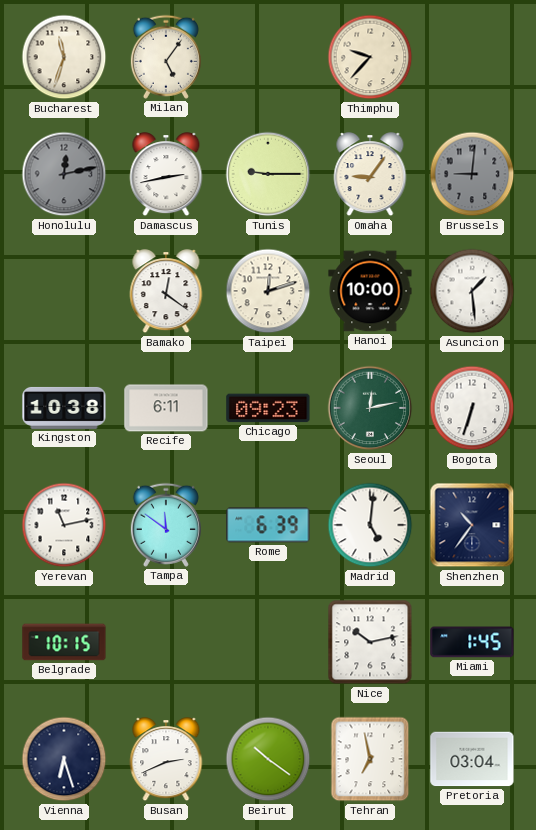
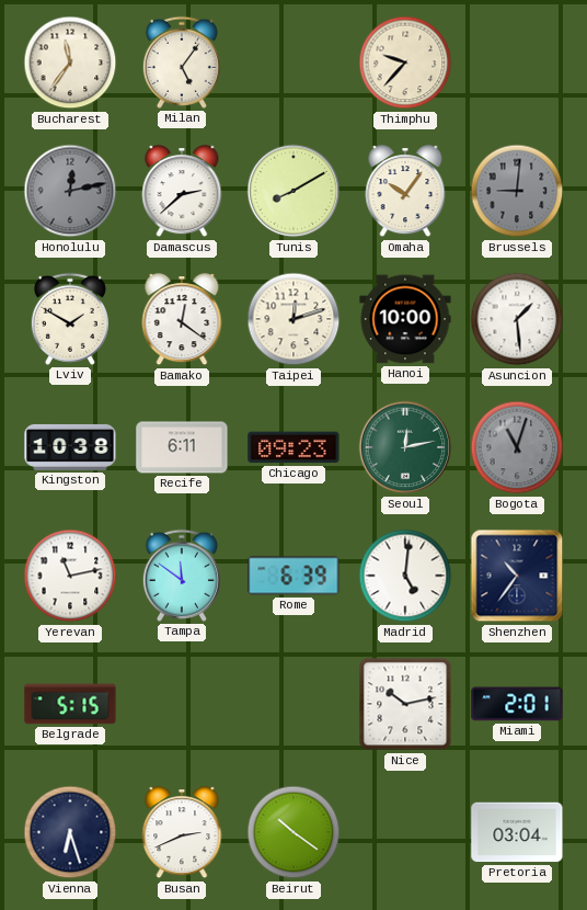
Bucharest: 11:33 -> 11:36
Damascus: 2:43 -> 2:38
Tunis: 9:15 -> 8:10
Omaha: 9:06 -> 10:06
Lviv: none -> 1:50
Bogota: 6:33 -> 11:03
Bogota dial: white -> grey
Belgrade: 10:15 -> 5:15
Miami: 1:45 -> 2:01
Tehran: 6:58 -> none
